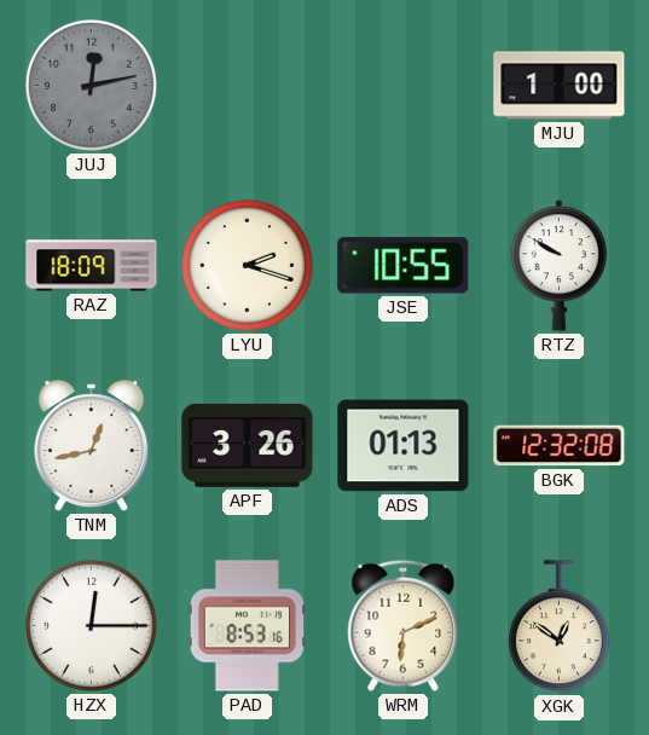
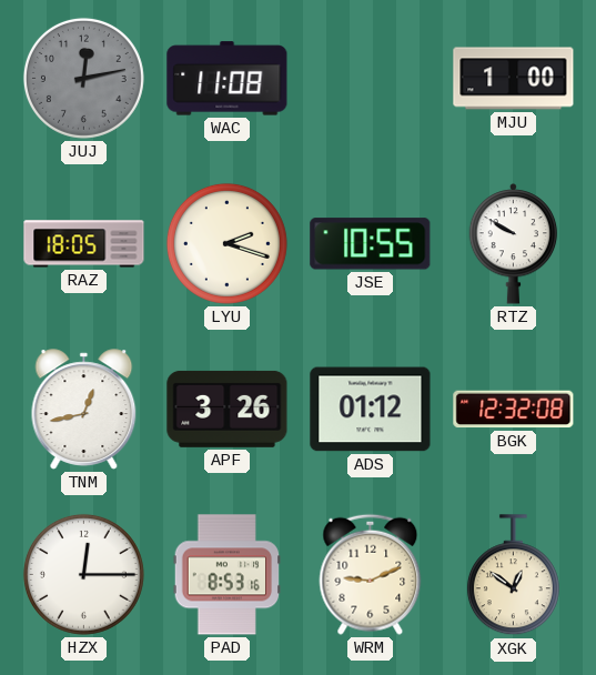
WAC: none -> 11:08
RAZ: 18:09 -> 18:05
ADS: 01:13 -> 01:12
WRM: 6:11 -> 9:11
